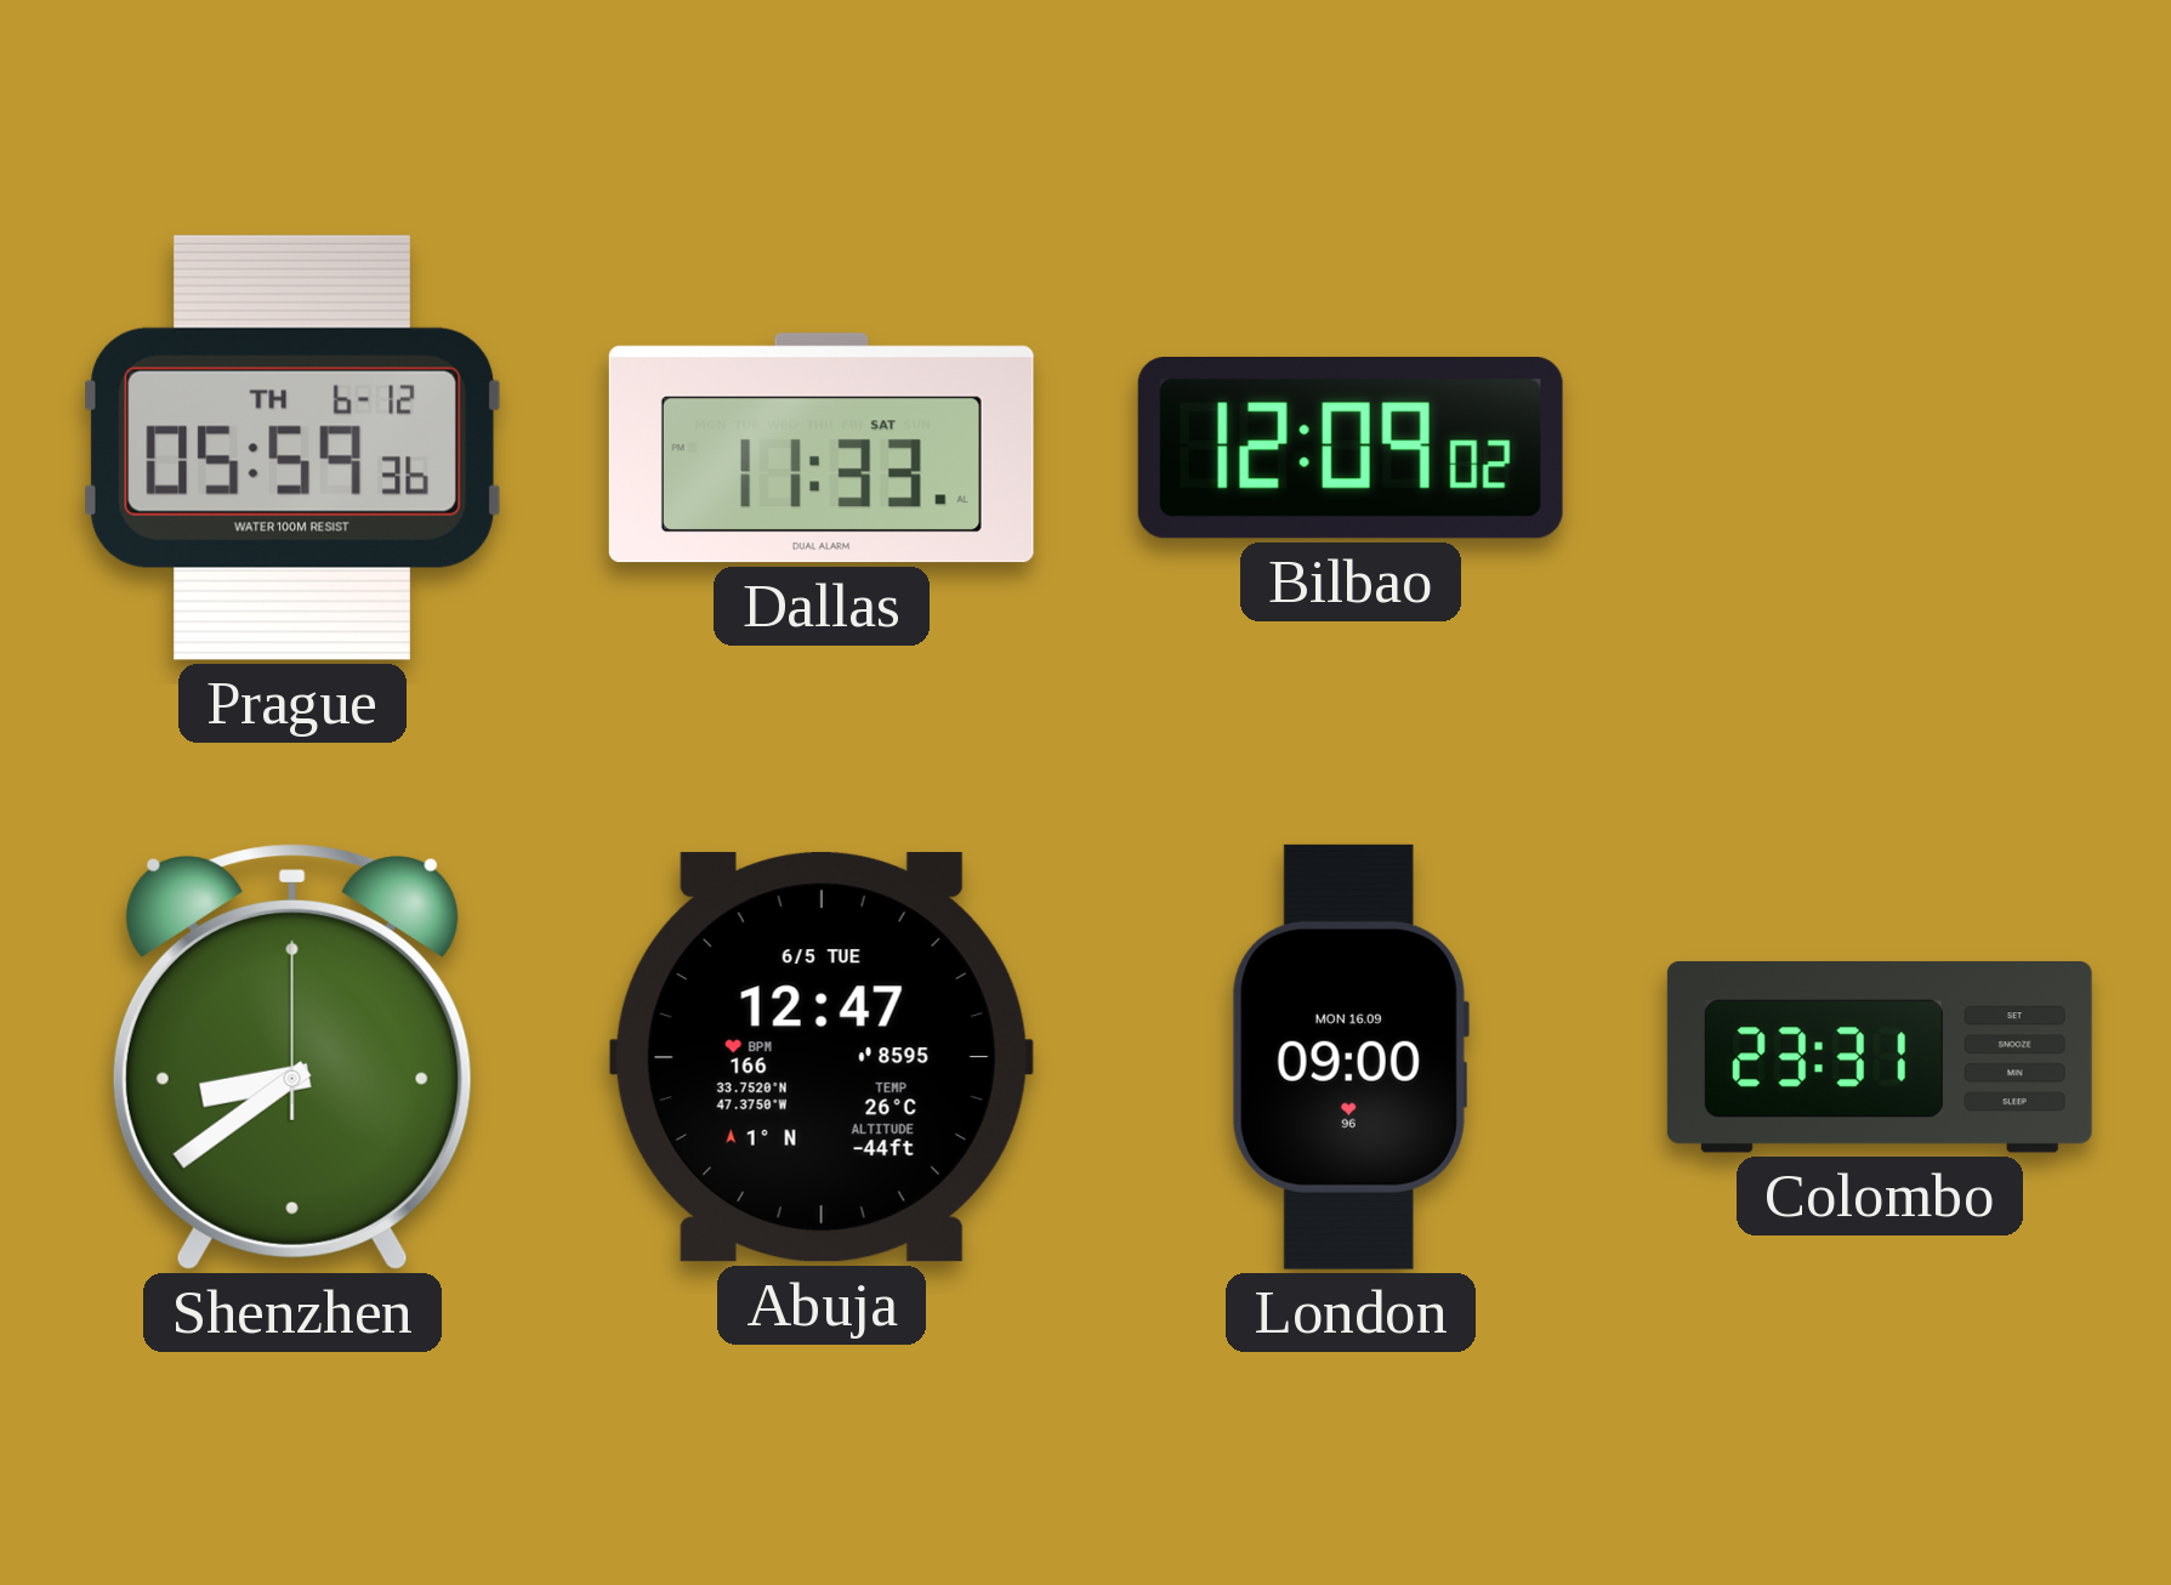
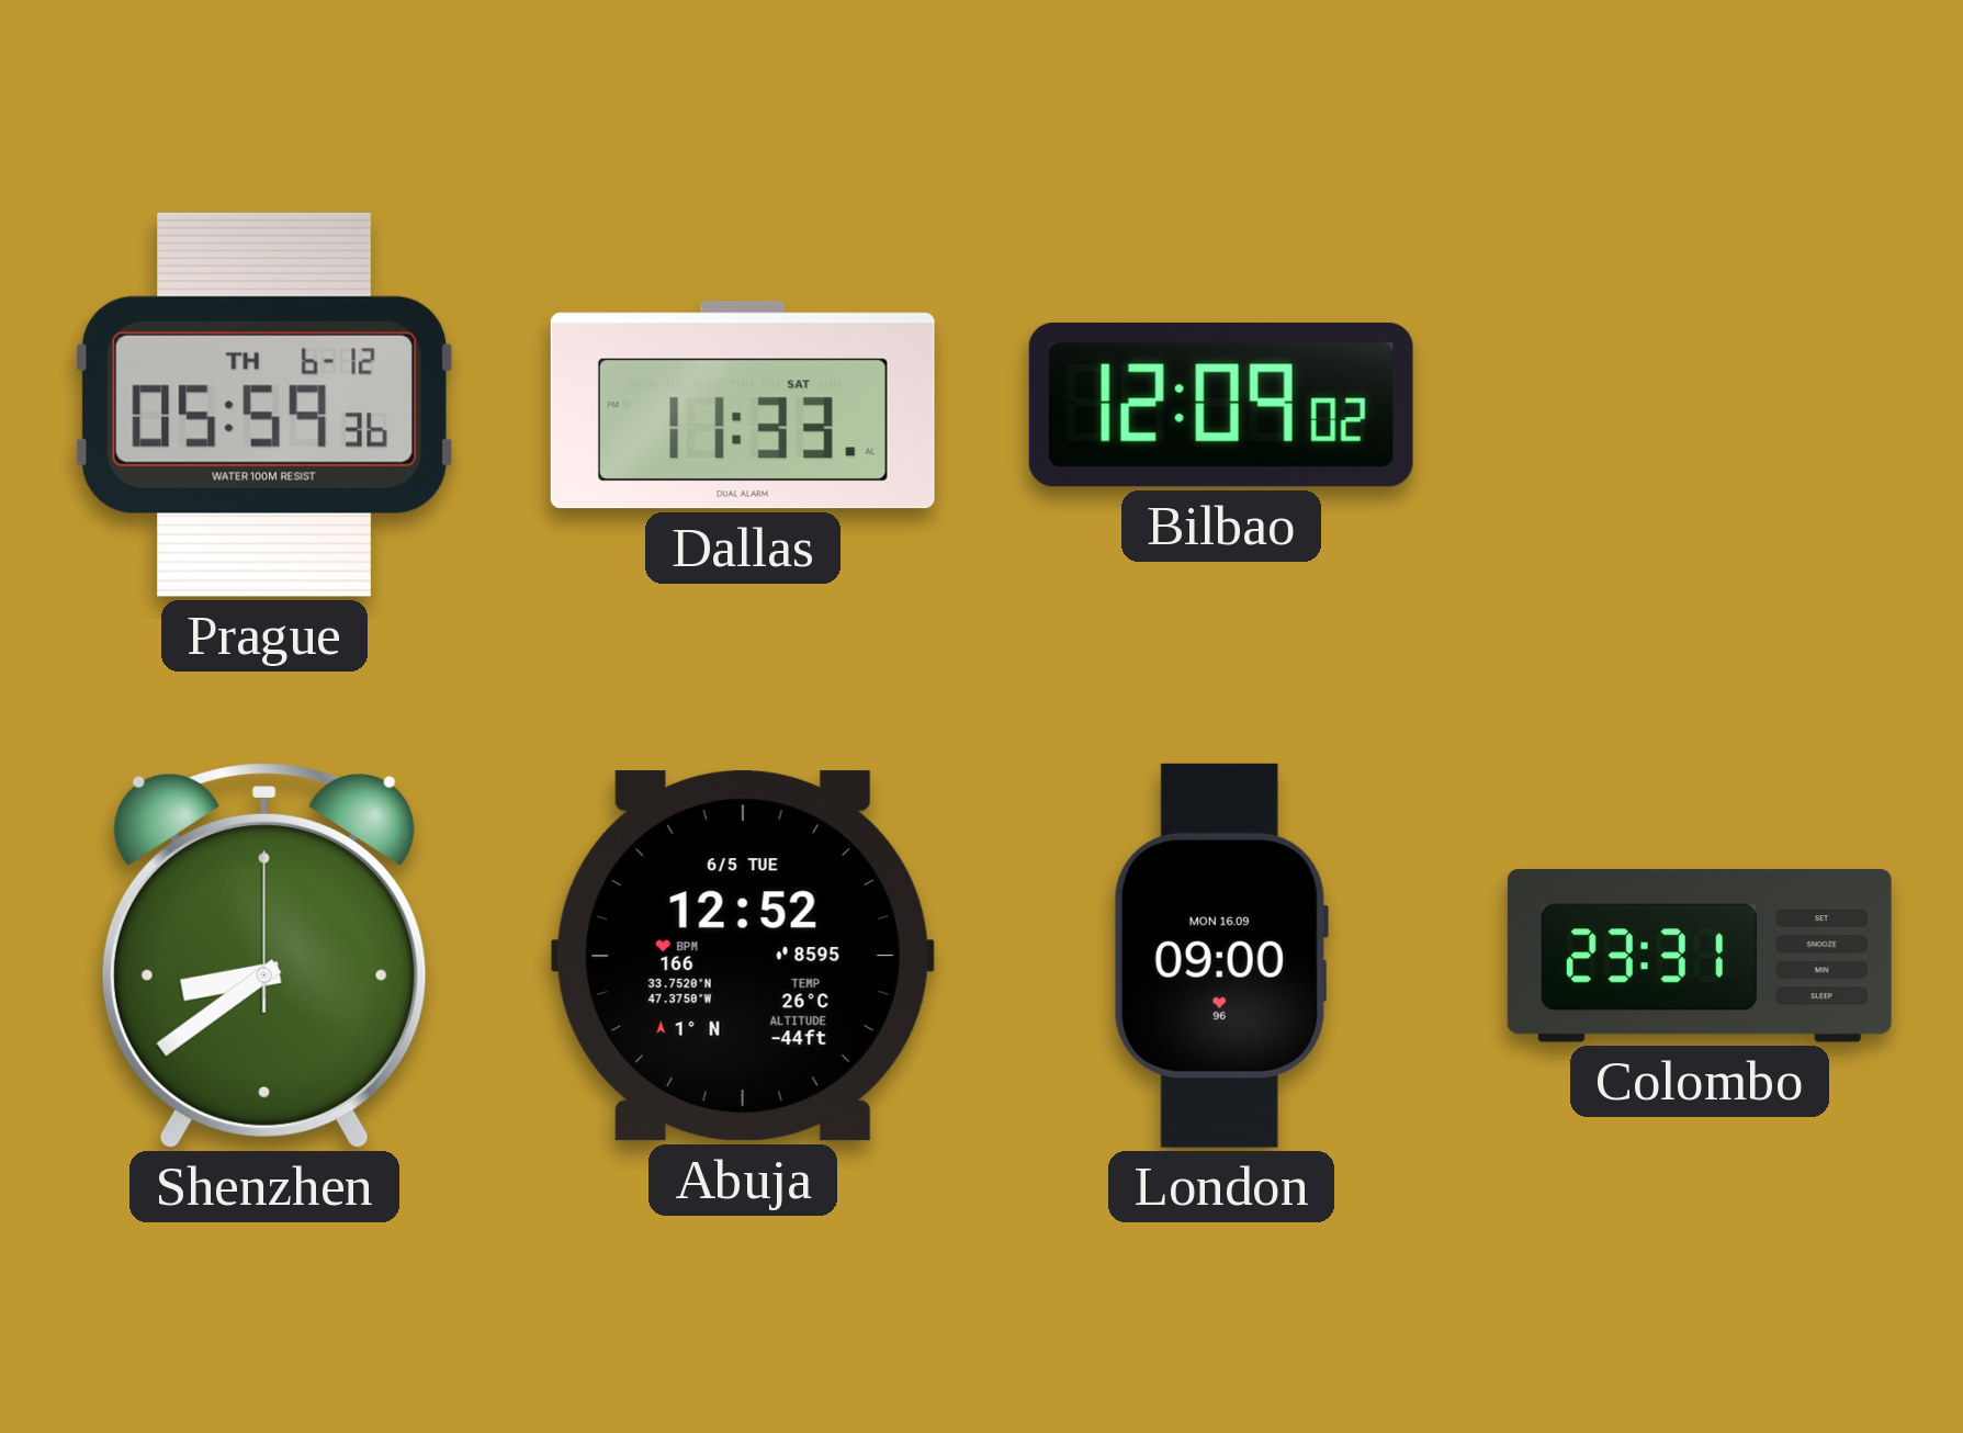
Abuja: 12:47 -> 12:52
